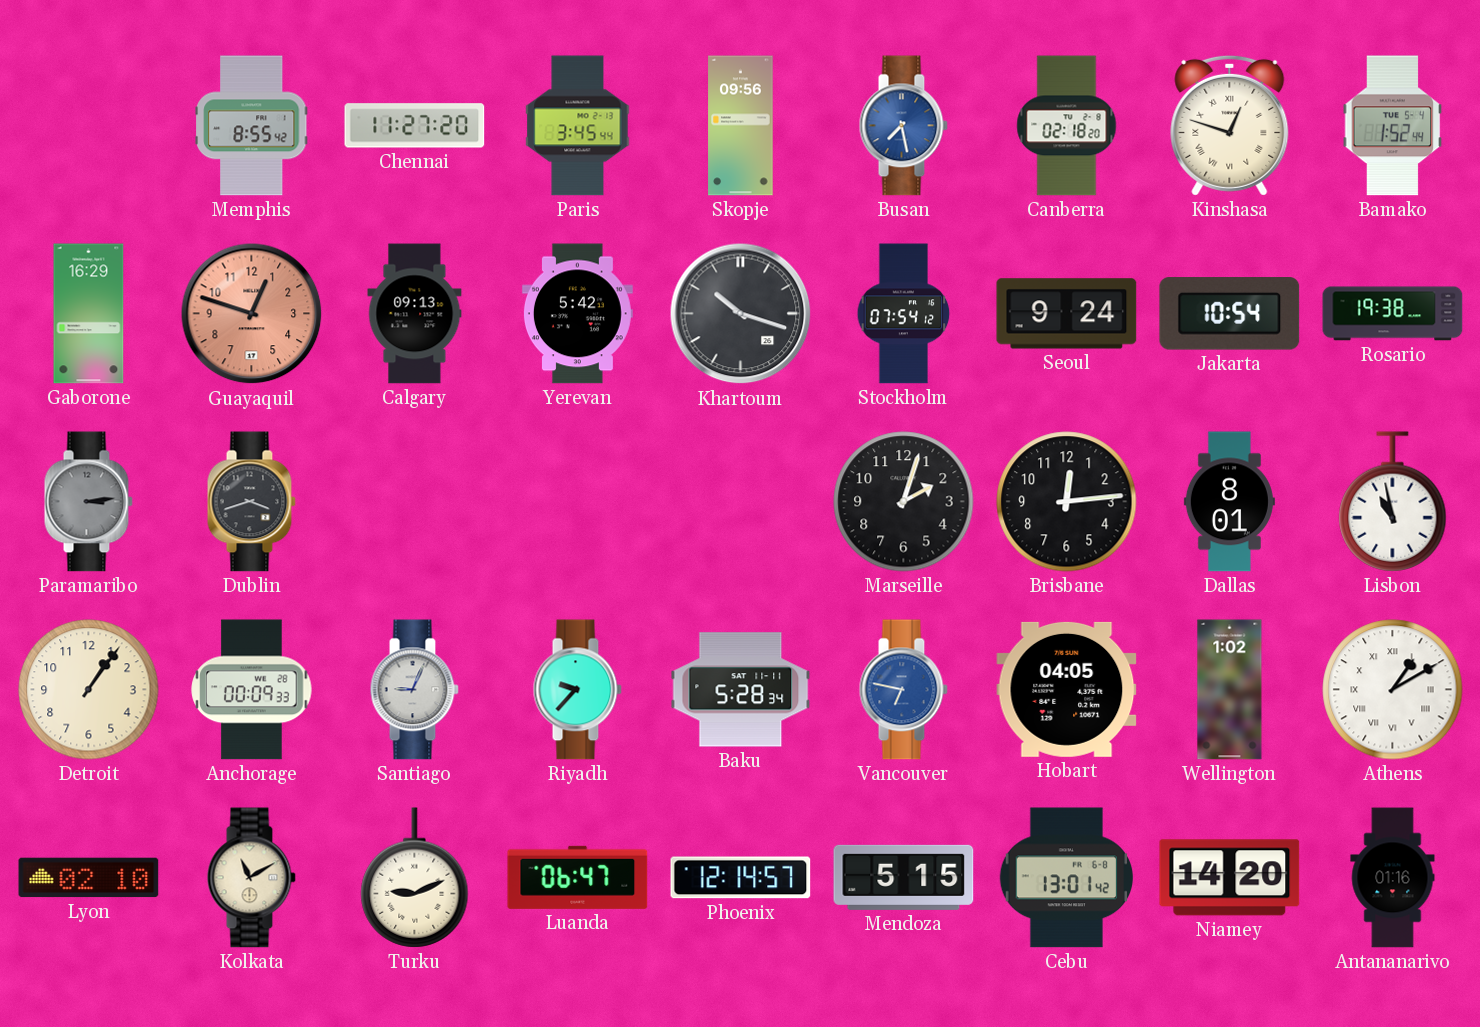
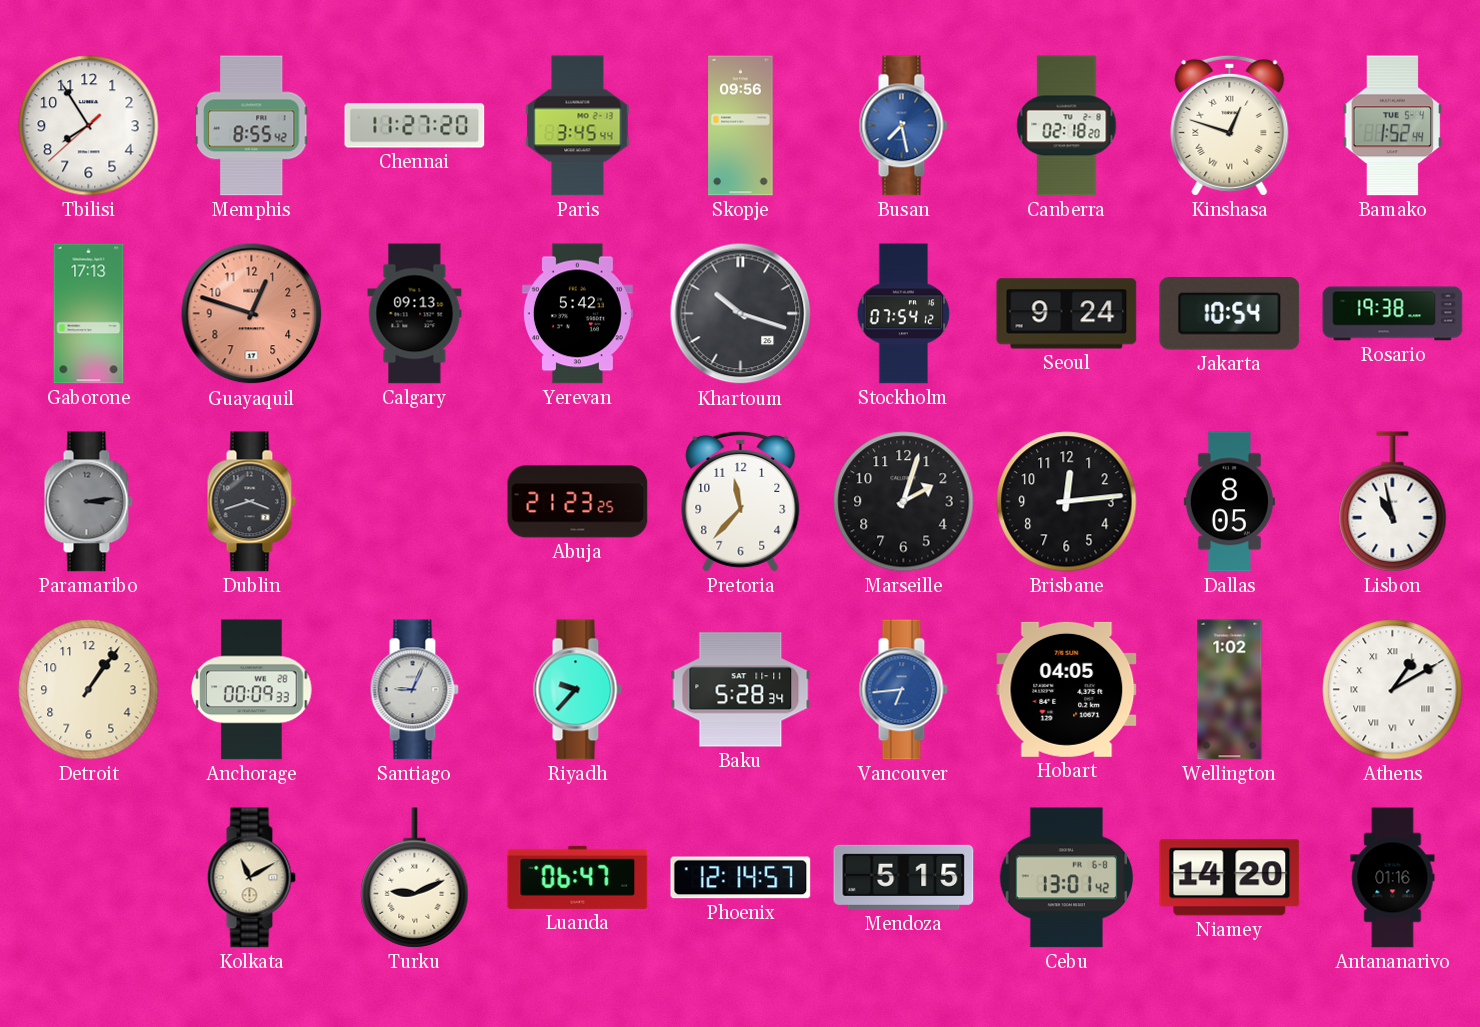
Tbilisi: none -> 7:54
Gaborone: 16:29 -> 17:13
Abuja: none -> 21:23
Pretoria: none -> 11:37
Dallas: 8:01 -> 8:05
Vancouver: 6:47 -> 6:44
Lyon: 02:10 -> none
